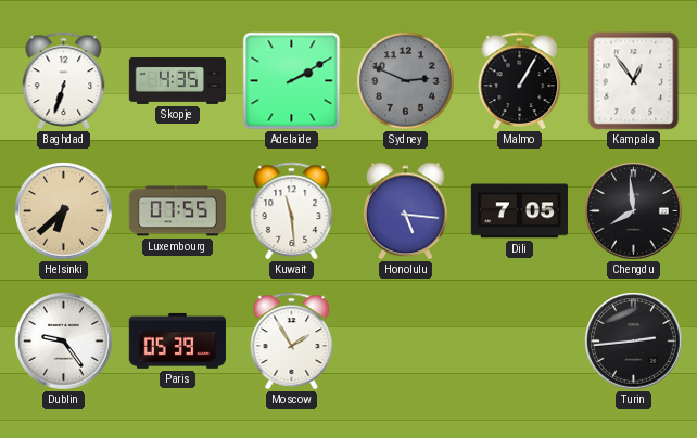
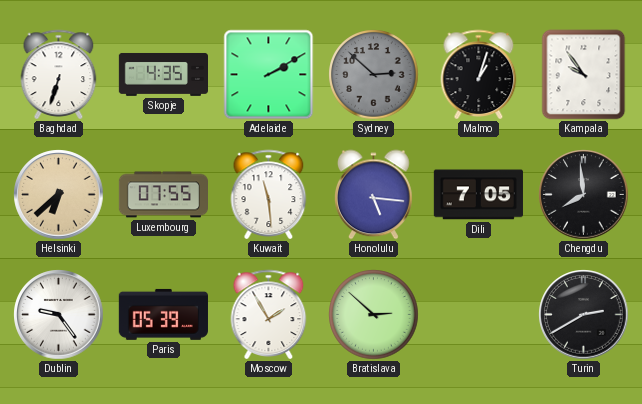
Sydney: 2:49 -> 2:52
Malmo: 1:05 -> 1:03
Kampala: 12:54 -> 9:54
Bratislava: none -> 2:52
Turin: 2:44 -> 2:40
